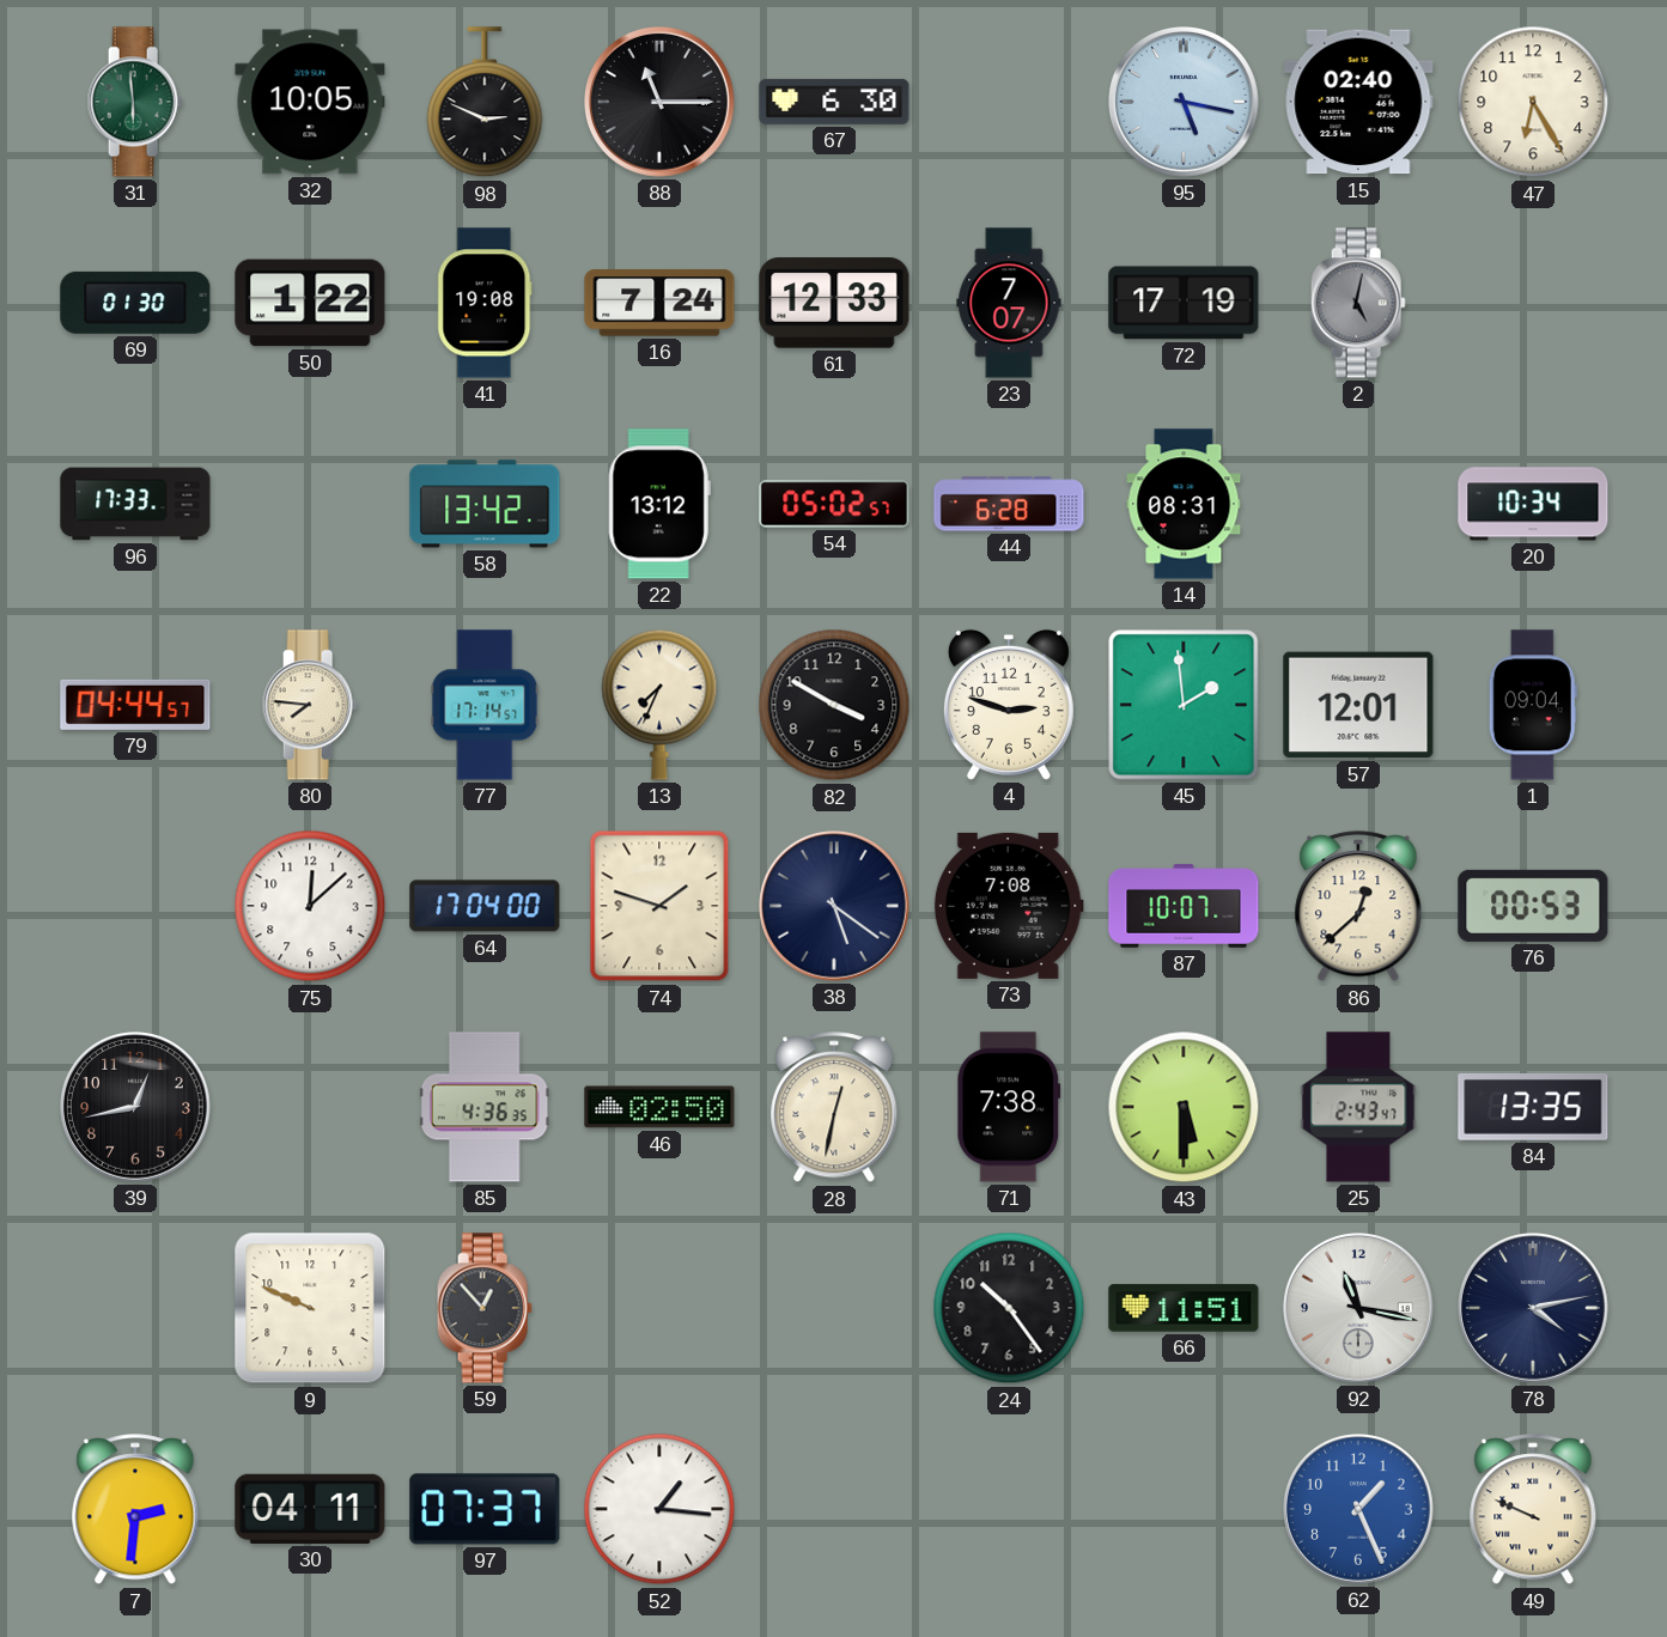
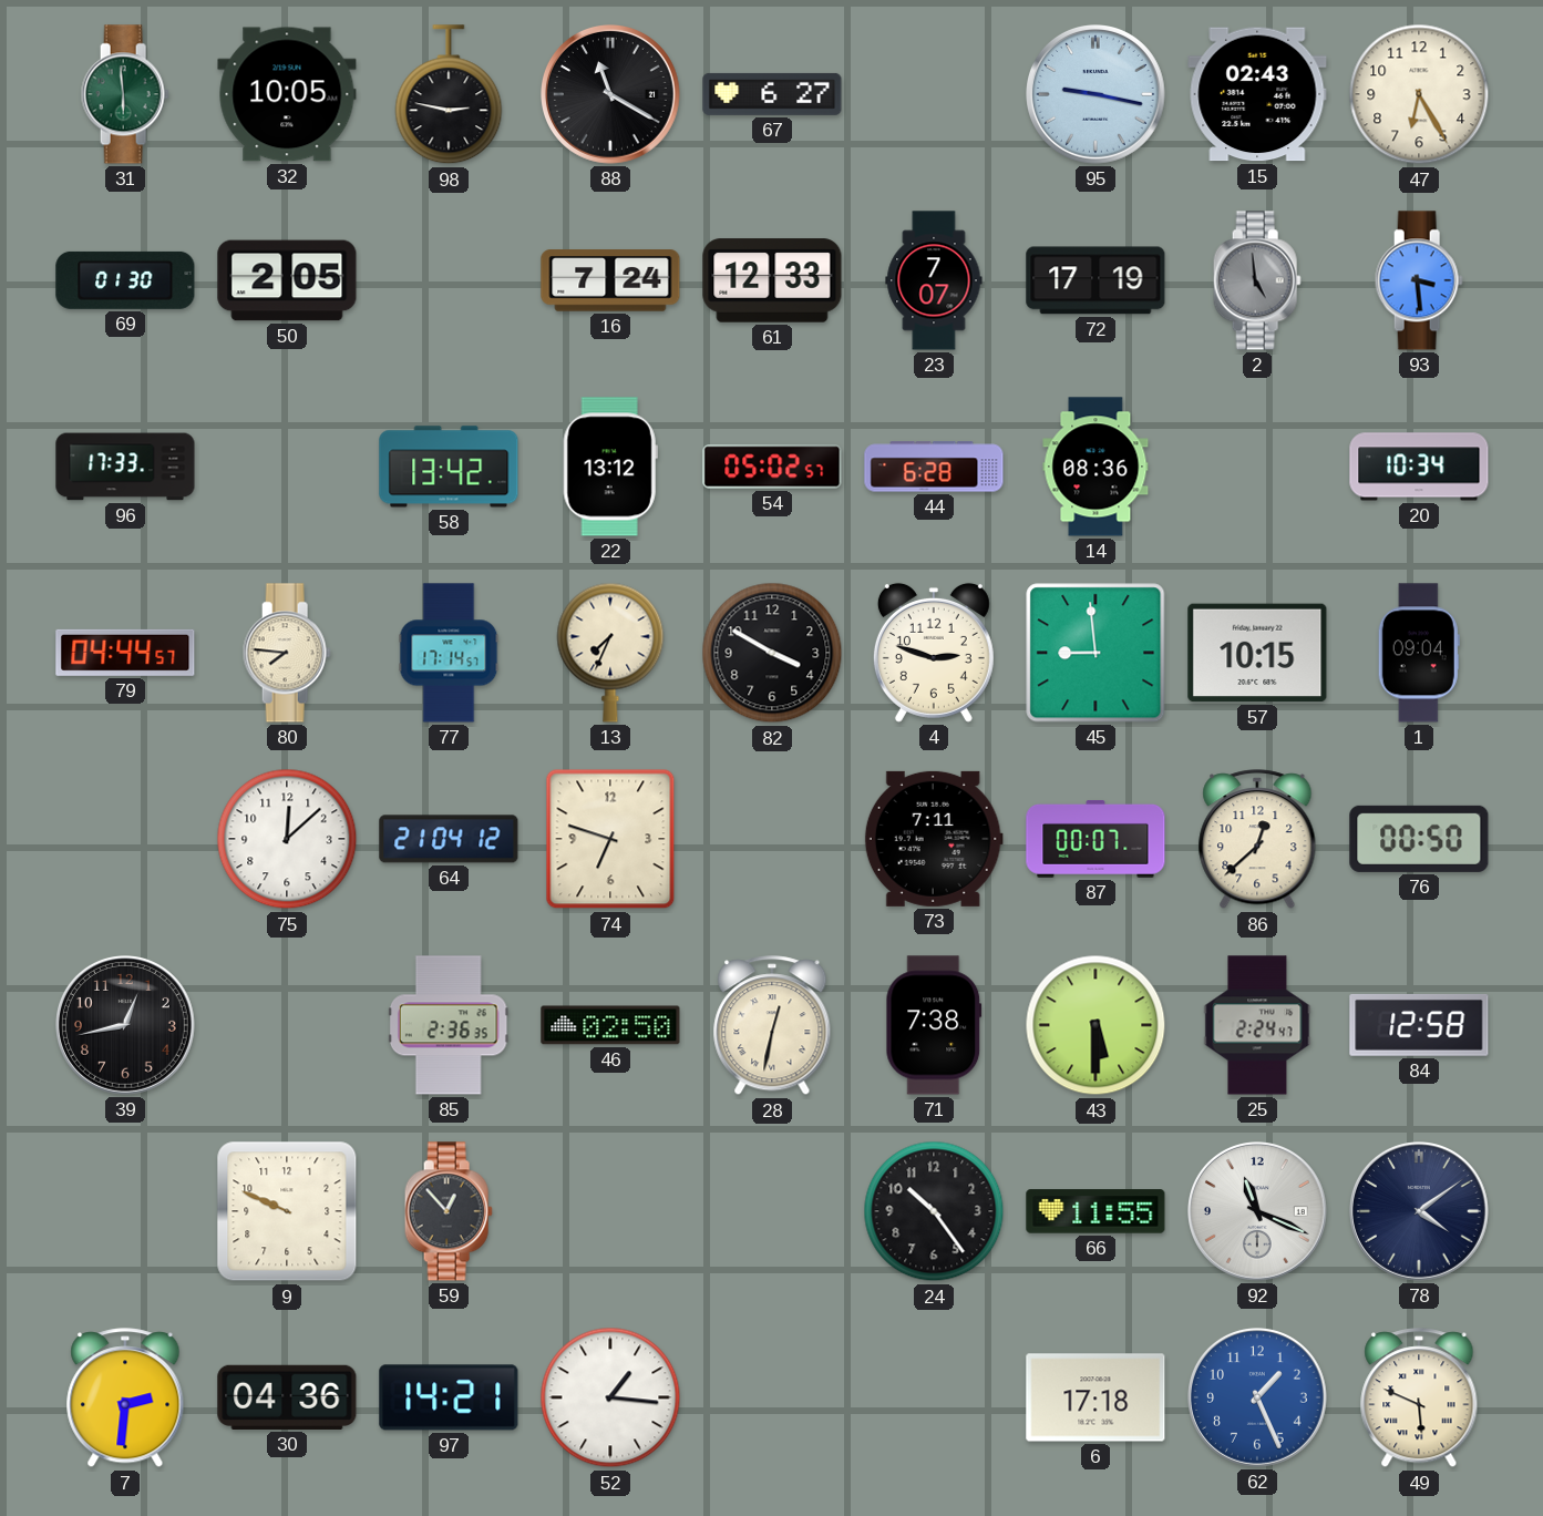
98: 2:49 -> 2:47
88: 11:15 -> 11:20
67: 6:30 -> 6:27
95: 5:17 -> 9:17
15: 02:40 -> 02:43
50: 1:22 -> 2:05
41: 19:08 -> none
2: 5:02 -> 4:59
93: none -> 3:29
14: 08:31 -> 08:36
45: 1:59 -> 8:59
57: 12:01 -> 10:15
64: 17:04 -> 21:04
74: 1:48 -> 6:48
38: 5:21 -> none
73: 7:08 -> 7:11
87: 10:07 -> 00:07
76: 00:53 -> 00:50
85: 4:36 -> 2:36
25: 2:43 -> 2:24
84: 13:35 -> 12:58
66: 11:51 -> 11:55
92: 11:17 -> 11:19
78: 4:13 -> 4:09
30: 04:11 -> 04:36
97: 07:37 -> 14:21
6: none -> 17:18
49: 9:49 -> 5:49
